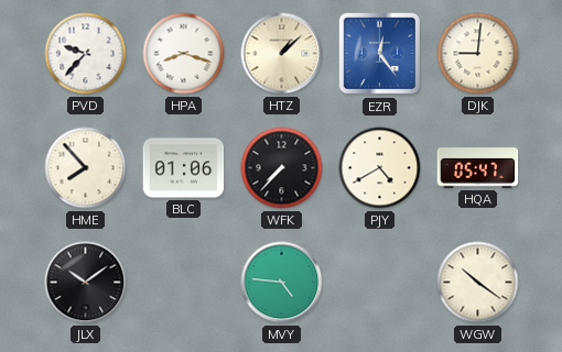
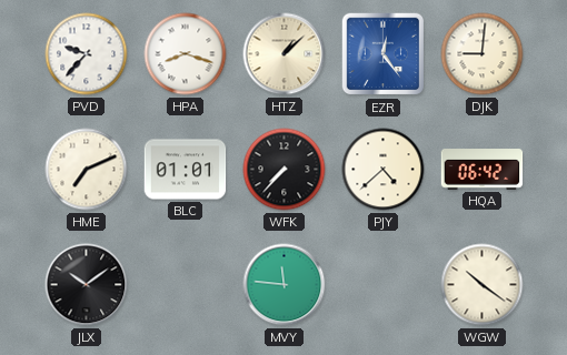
HME: 7:53 -> 7:11
BLC: 01:06 -> 01:01
PJY: 4:40 -> 4:38
HQA: 05:47 -> 06:42
MVY: 4:46 -> 11:46
